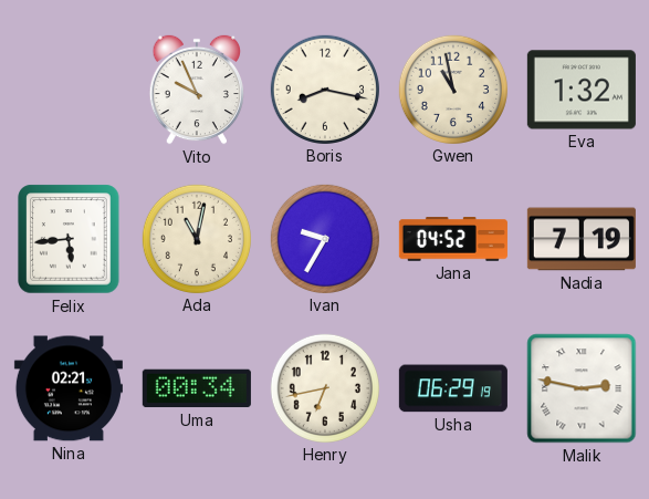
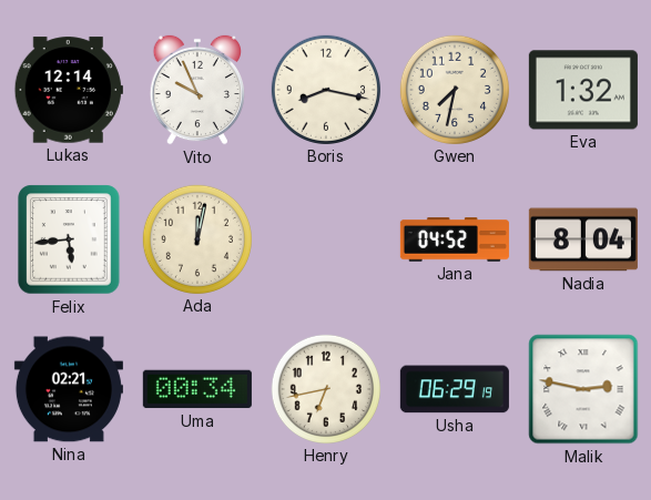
Lukas: none -> 12:14
Gwen: 10:58 -> 7:32
Ada: 11:02 -> 12:02
Ivan: 9:35 -> none
Nadia: 7:19 -> 8:04
